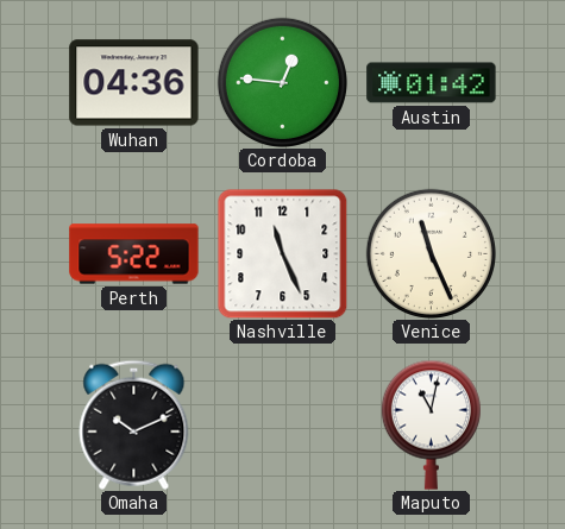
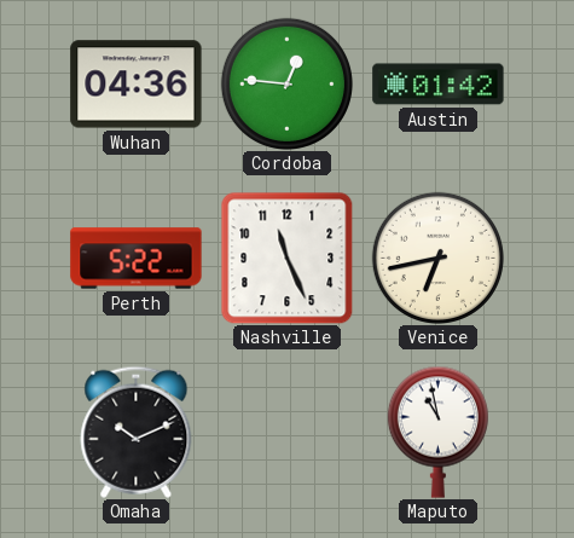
Venice: 11:26 -> 6:43
Maputo: 11:02 -> 10:58
